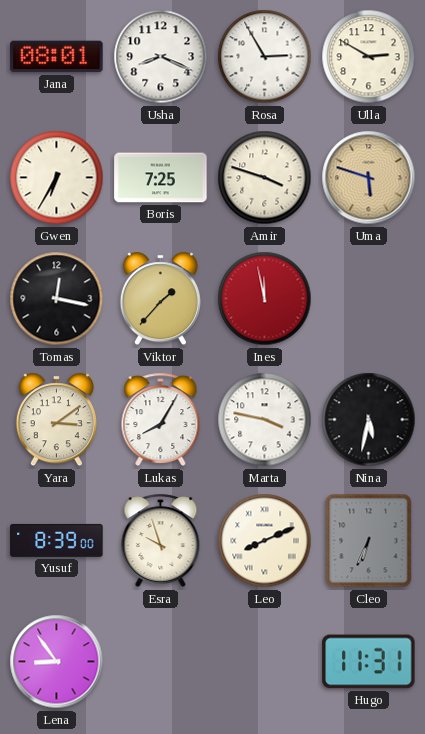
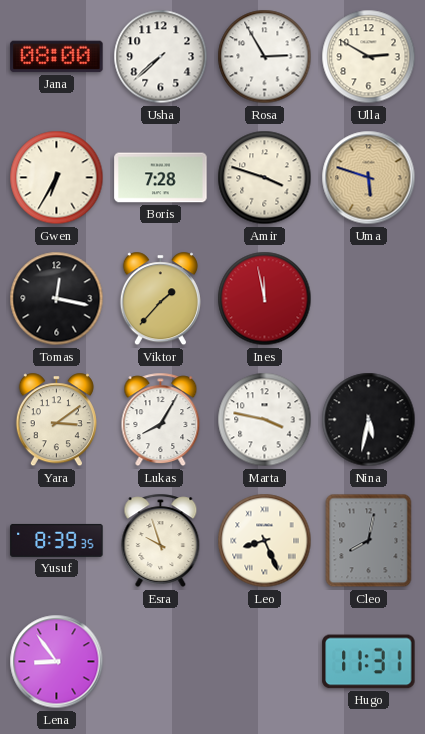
Jana: 08:01 -> 08:00
Usha: 8:19 -> 7:38
Boris: 7:25 -> 7:28
Yusuf: 8:39:00 -> 8:39:35
Leo: 8:11 -> 8:26
Cleo: 6:34 -> 8:02
